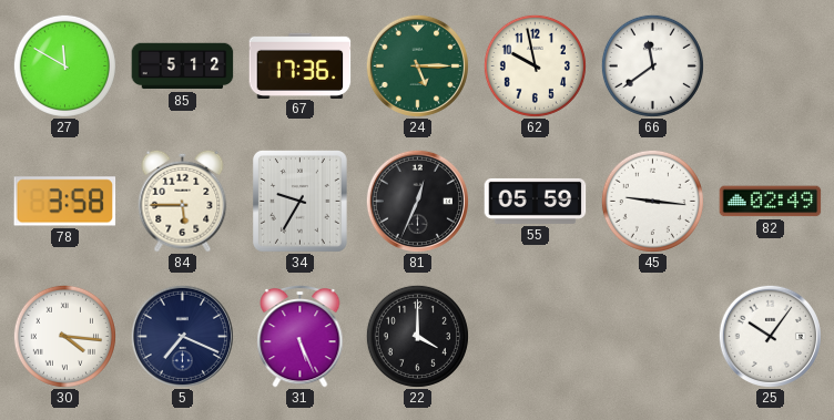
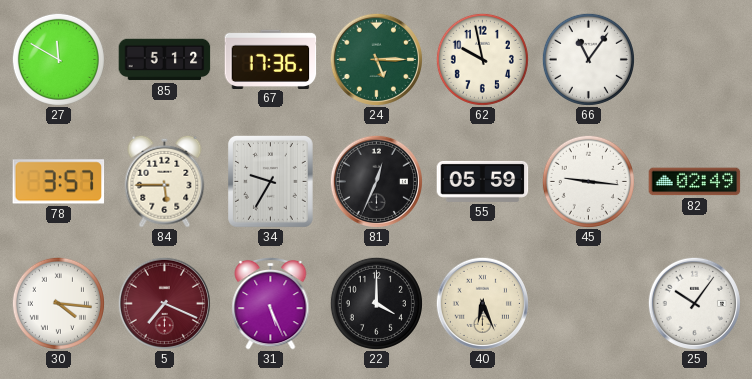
66: 11:39 -> 11:06
78: 3:58 -> 3:57
5 dial: navy -> burgundy
40: none -> 6:26
